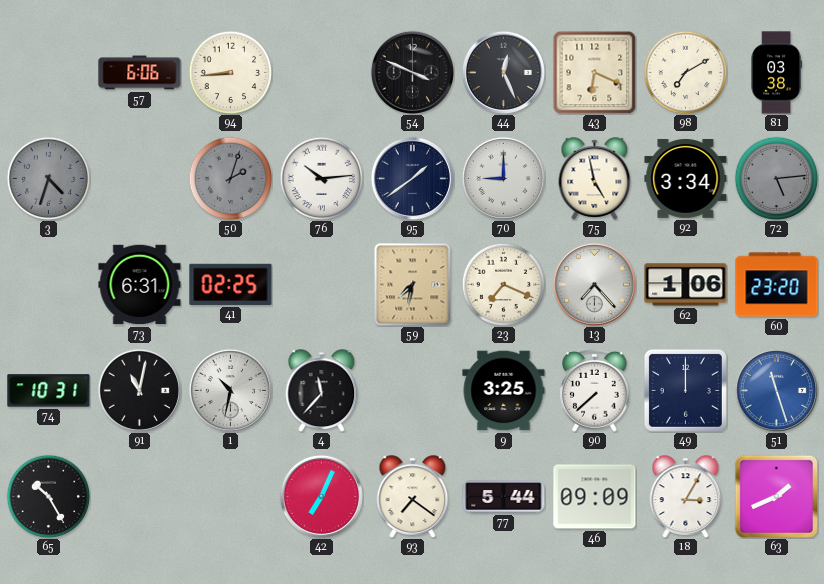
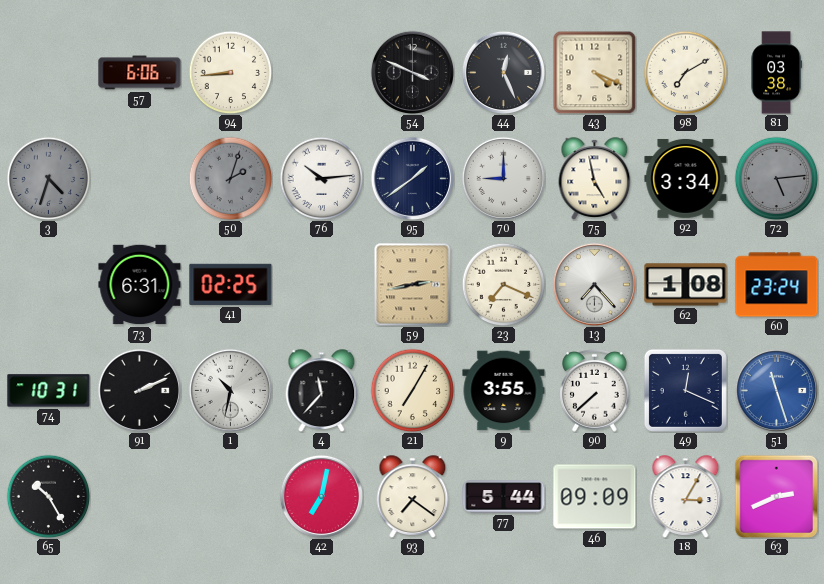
43: 6:19 -> 4:19
59: 7:32 -> 2:43
62: 1:06 -> 1:08
60: 23:20 -> 23:24
91: 11:02 -> 2:11
21: none -> 7:05
9: 3:25 -> 3:55
49: 12:00 -> 12:19
42: 7:04 -> 7:02
63: 1:41 -> 2:41
